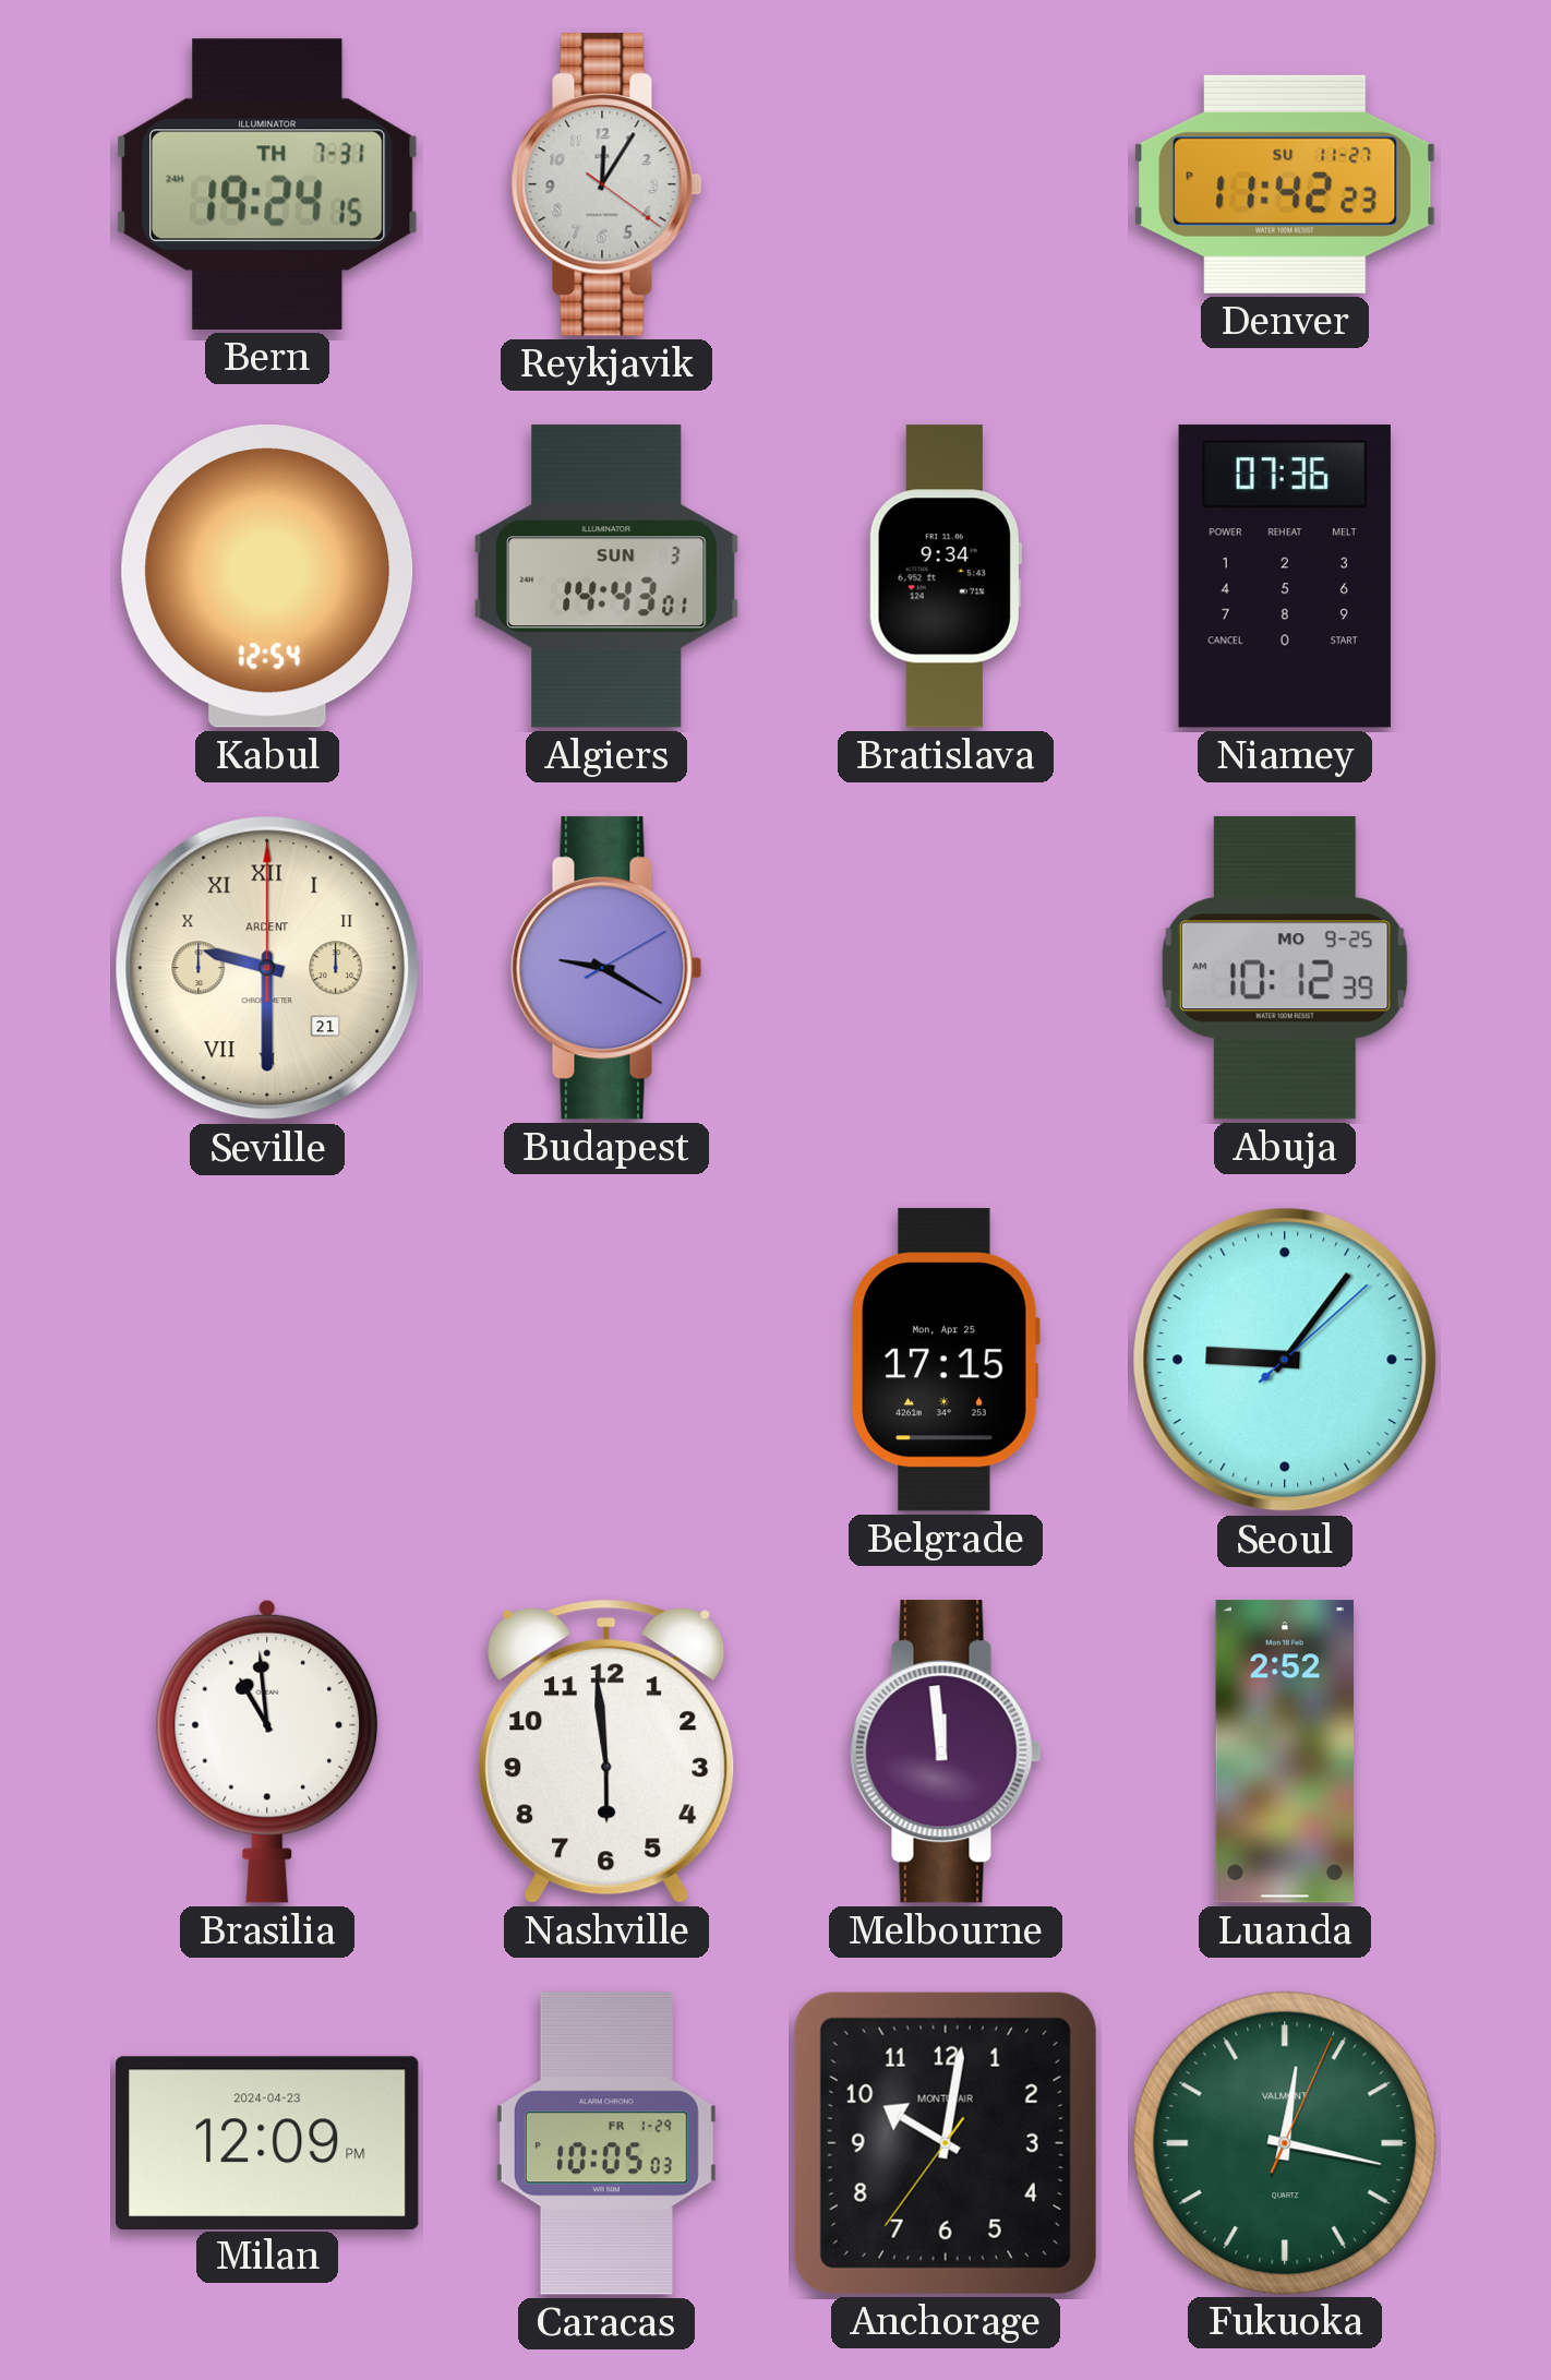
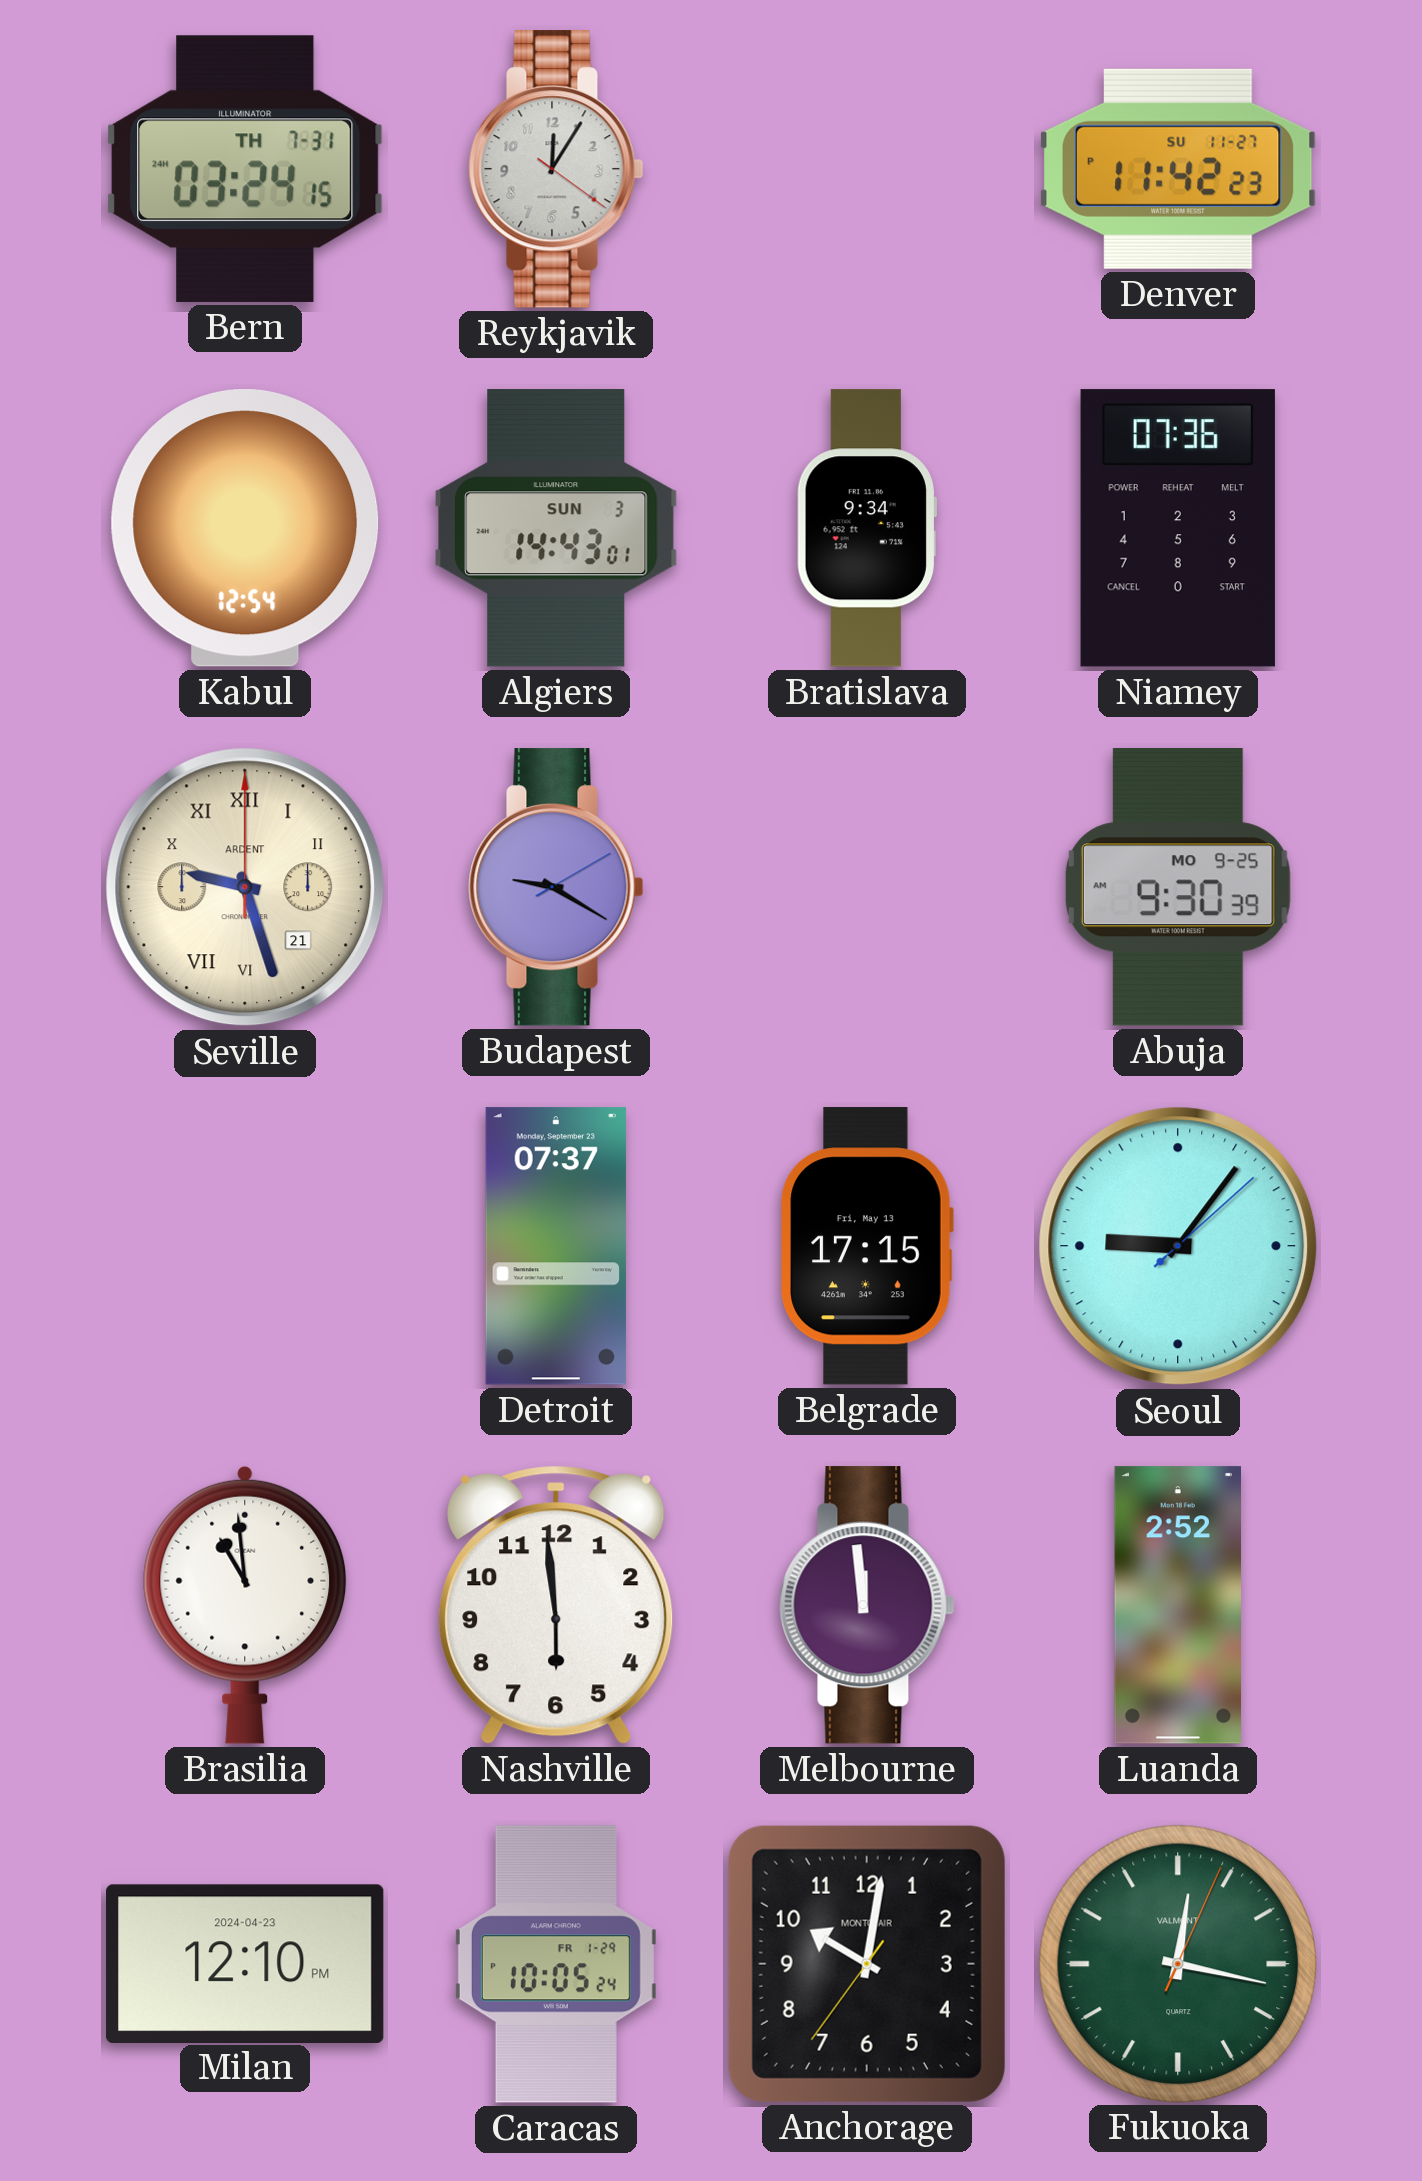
Bern: 19:24 -> 03:24
Seville: 9:30 -> 9:27
Abuja: 10:12 -> 9:30
Detroit: none -> 07:37
Belgrade date: Mon, Apr 25 -> Fri, May 13
Milan: 12:09 -> 12:10
Caracas: 10:05:03 -> 10:05:24
